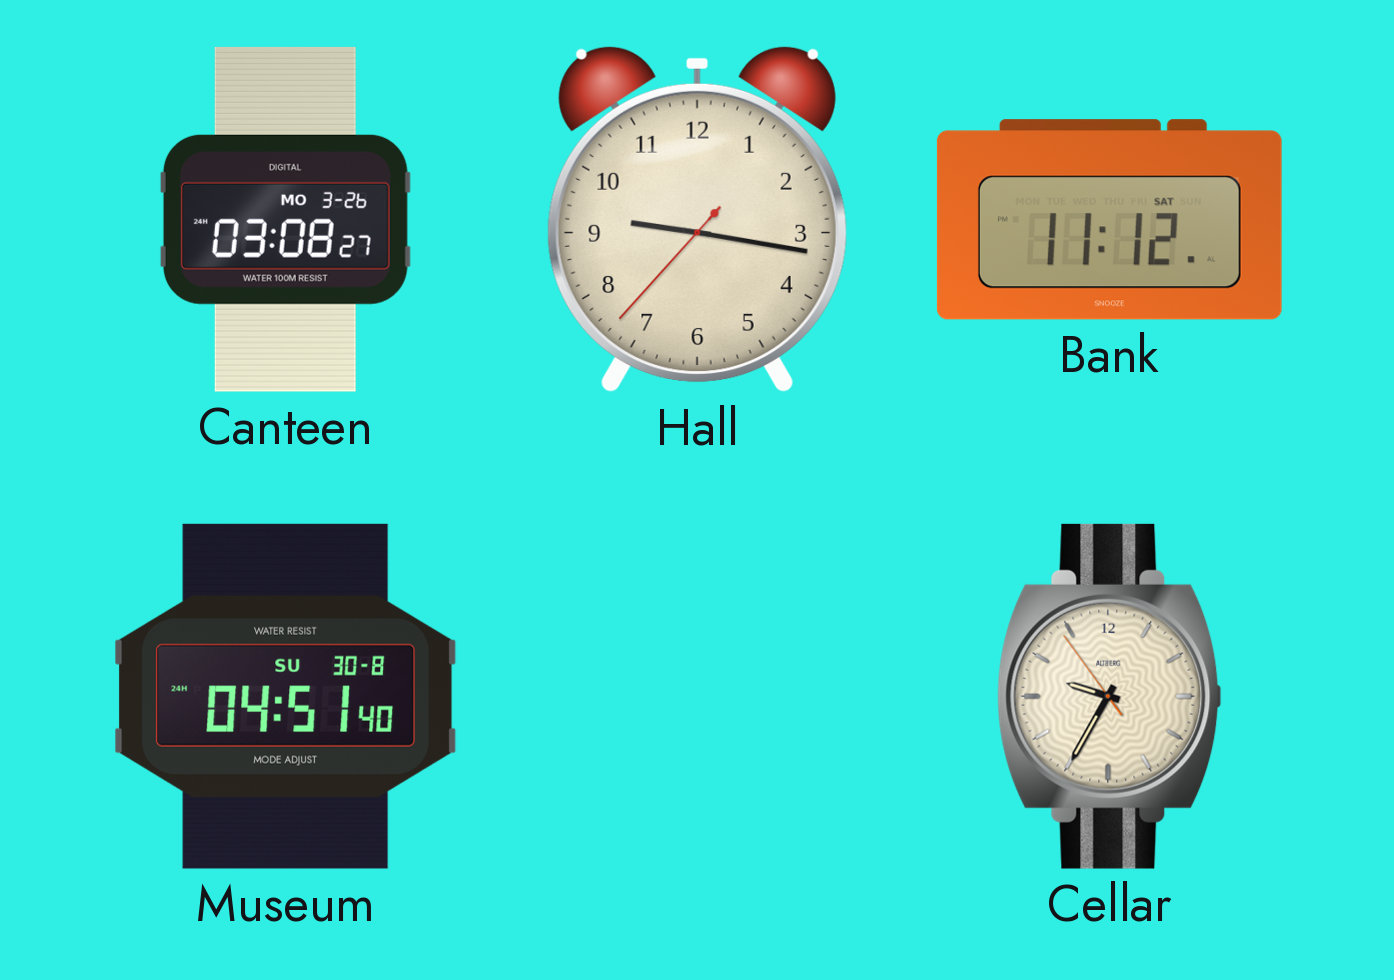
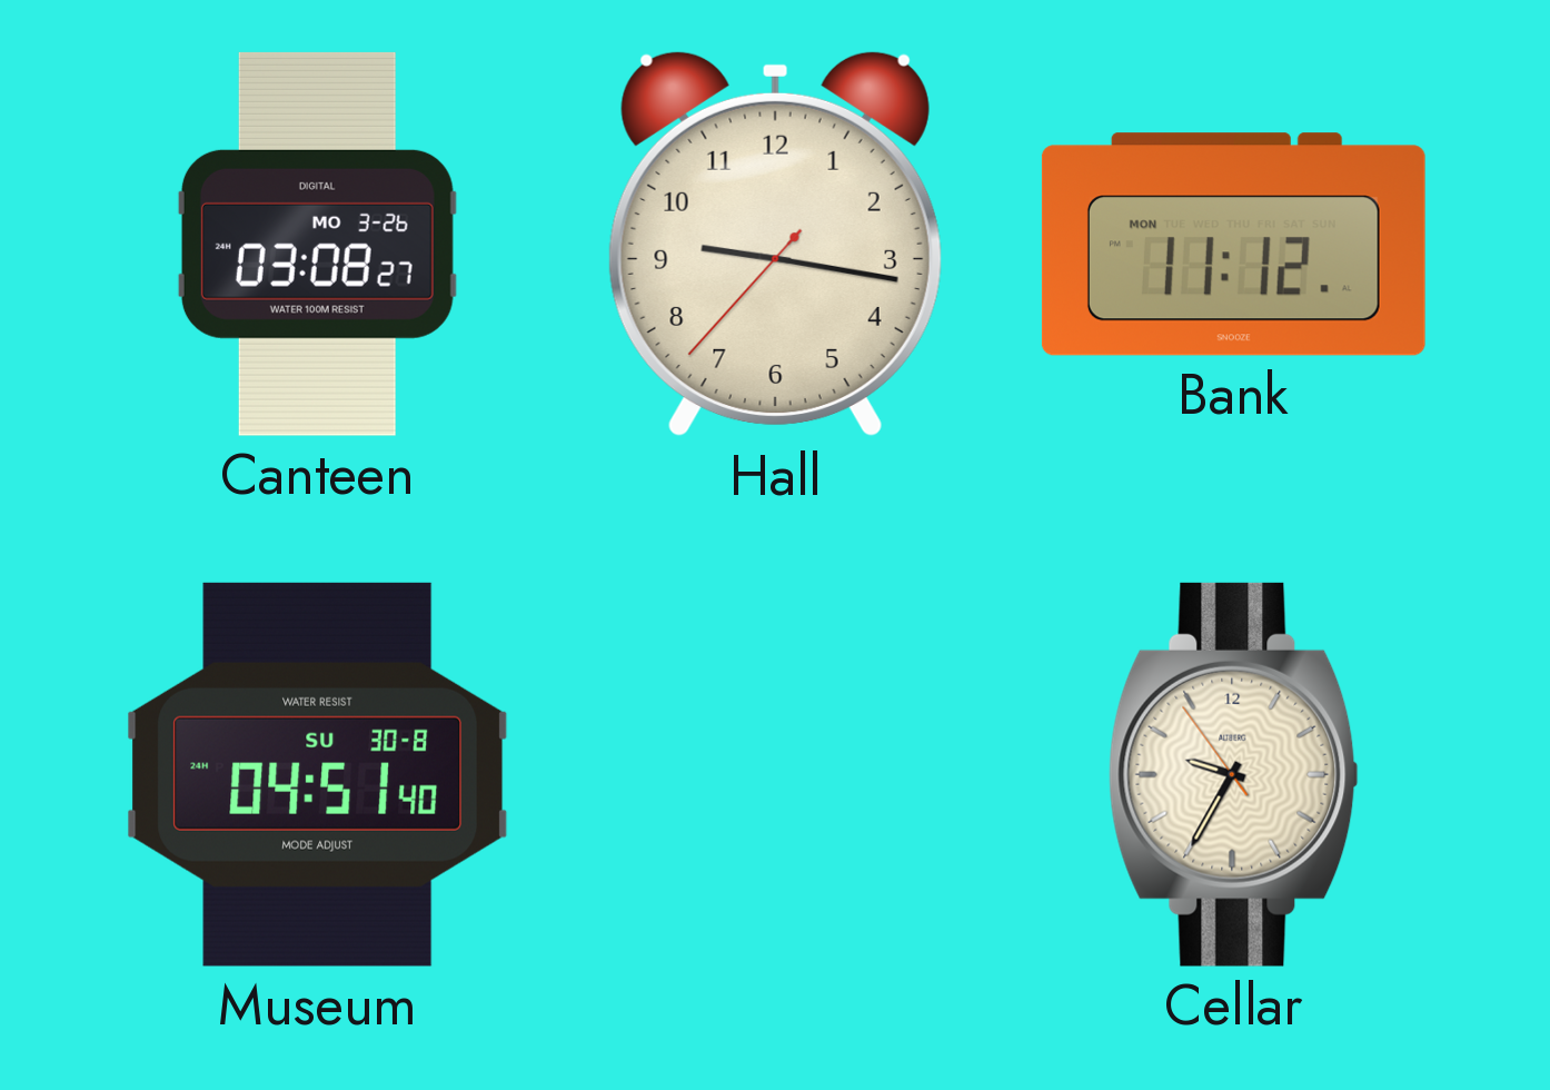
Bank date: SAT -> MON
